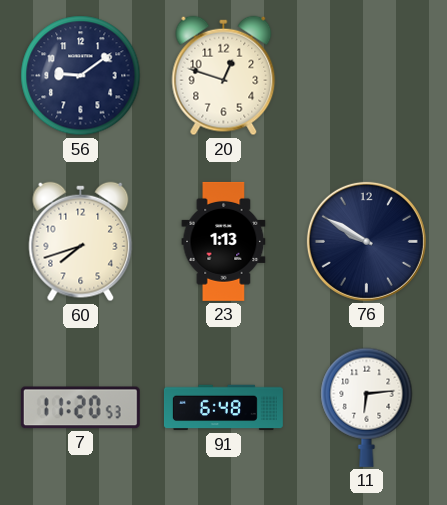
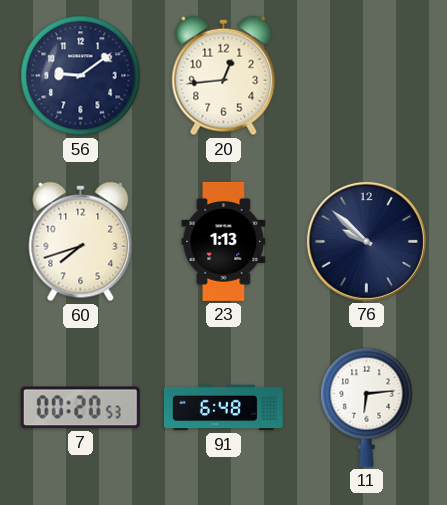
20: 12:48 -> 12:44
76: 9:50 -> 9:52
7: 11:20 -> 00:20
